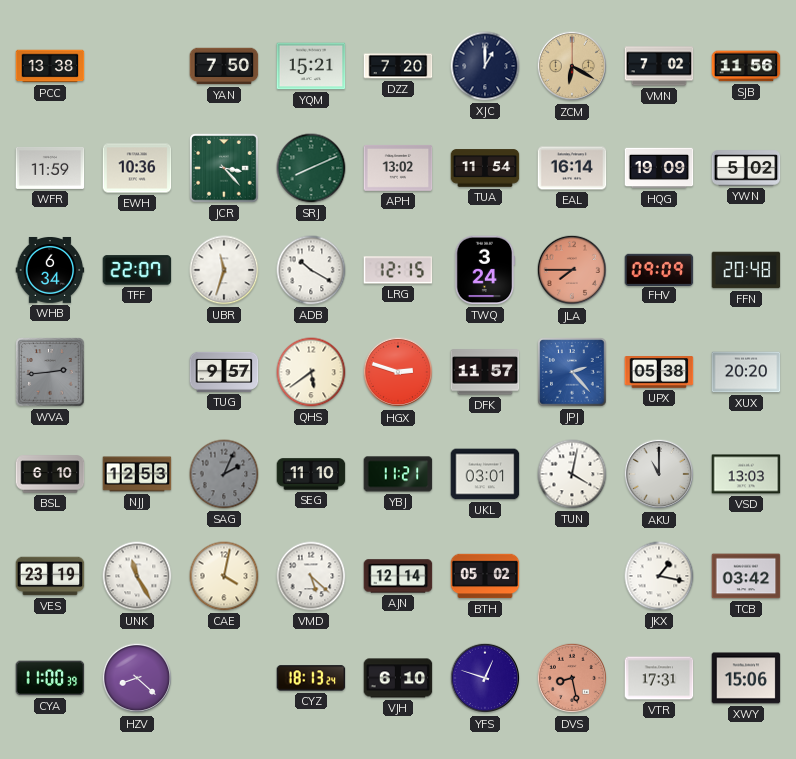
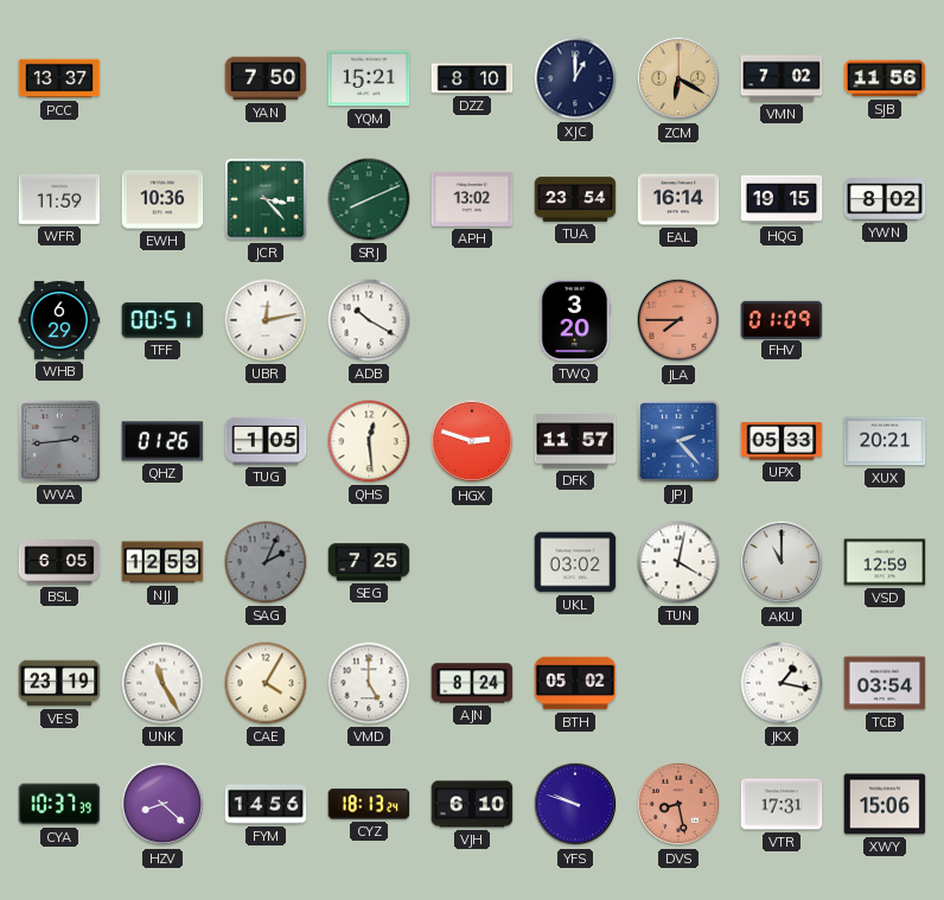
PCC: 13:38 -> 13:37
DZZ: 7:20 -> 8:10
TUA: 11:54 -> 23:54
HQG: 19:09 -> 19:15
YWN: 5:02 -> 8:02
WHB: 6:34 -> 6:29
TFF: 22:07 -> 00:51
UBR: 11:33 -> 12:13
LRG: 12:15 -> none
TWQ: 3:24 -> 3:20
FHV: 09:09 -> 01:09
FFN: 20:48 -> none
QHZ: none -> 01:26
TUG: 9:57 -> 1:05
QHS: 5:39 -> 12:29
UPX: 05:38 -> 05:33
XUX: 20:20 -> 20:21
BSL: 6:10 -> 6:05
SEG: 11:10 -> 7:25
YBJ: 11:21 -> none
UKL: 03:01 -> 03:02
VSD: 13:03 -> 12:59
CAE: 4:02 -> 4:05
VMD: 5:22 -> 5:00
AJN: 12:14 -> 8:24
TCB: 03:42 -> 03:54
CYA: 11:00 -> 10:37
FYM: none -> 14:56
YFS: 12:48 -> 9:48
